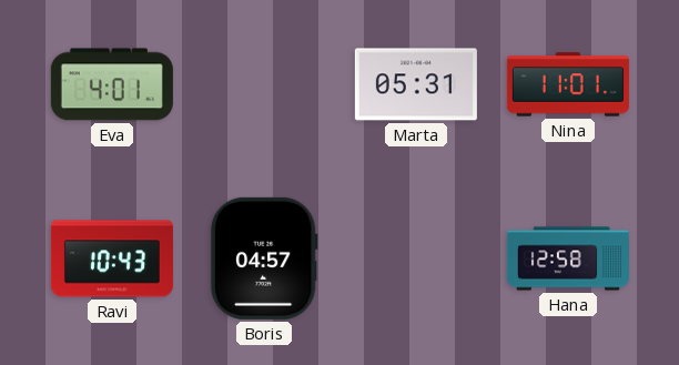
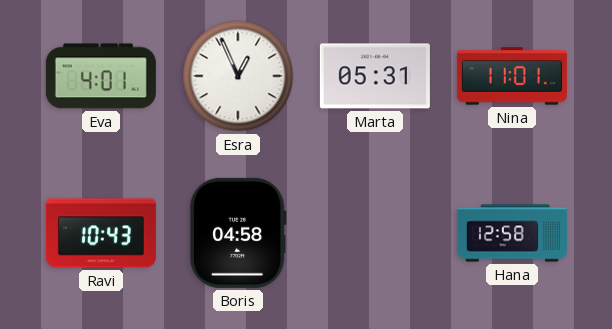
Esra: none -> 12:56
Boris: 04:57 -> 04:58
